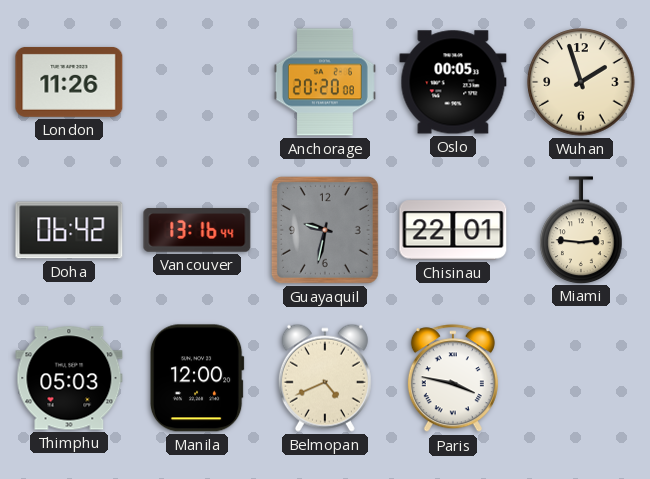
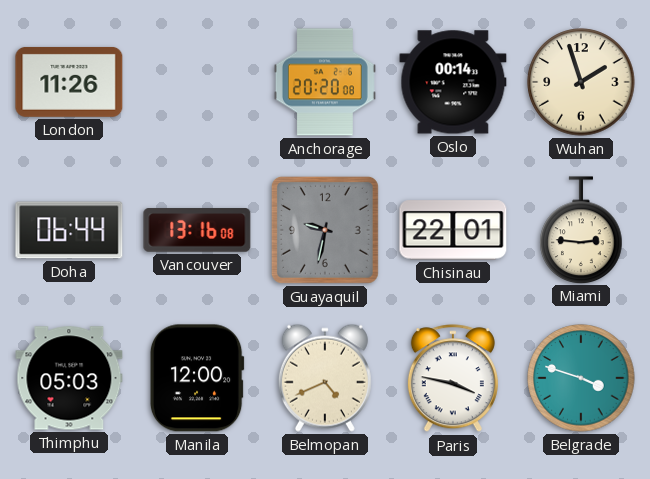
Oslo: 00:05 -> 00:14
Doha: 06:42 -> 06:44
Vancouver: 13:16:44 -> 13:16:08
Belgrade: none -> 3:48
